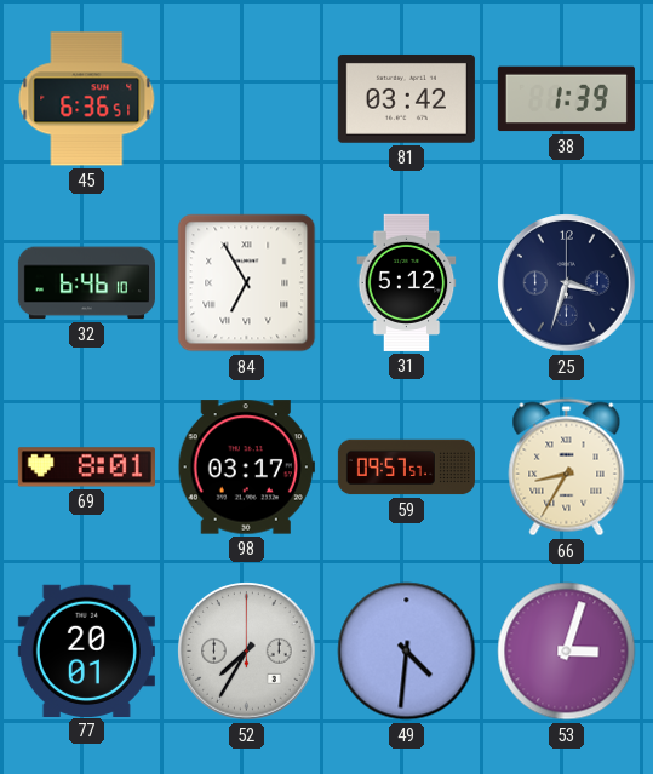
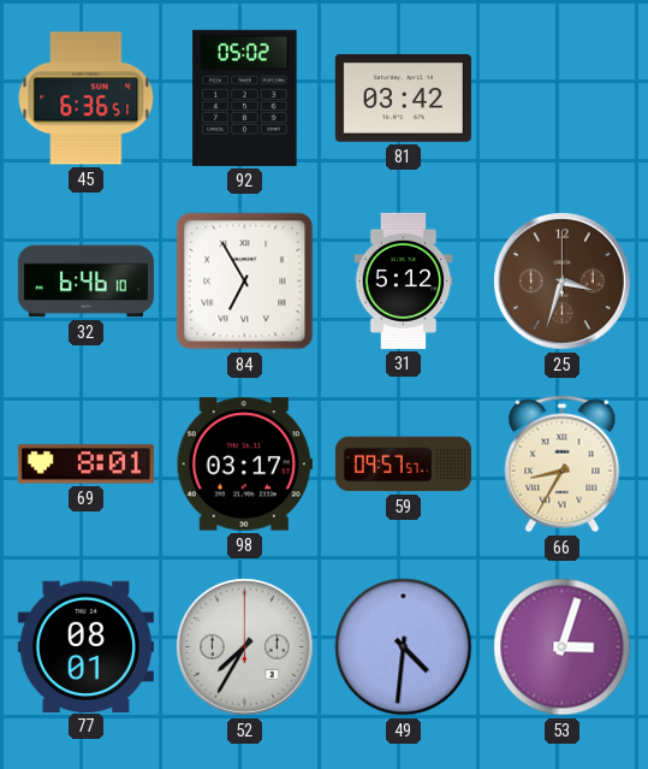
92: none -> 05:02
38: 1:39 -> none
25 dial: navy -> brown
77: 20:01 -> 08:01
